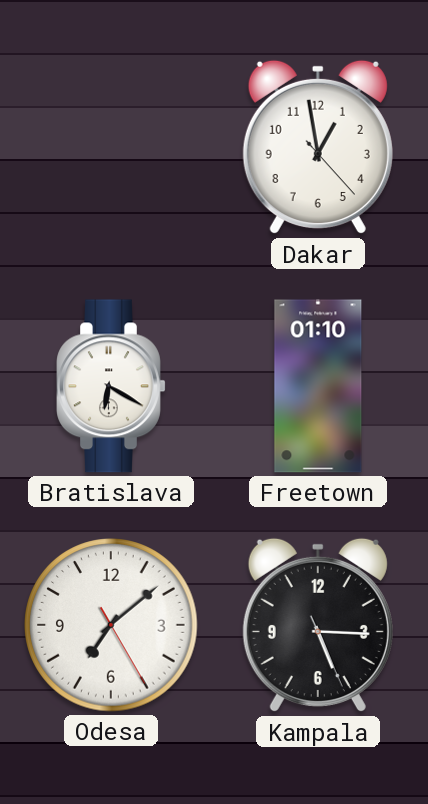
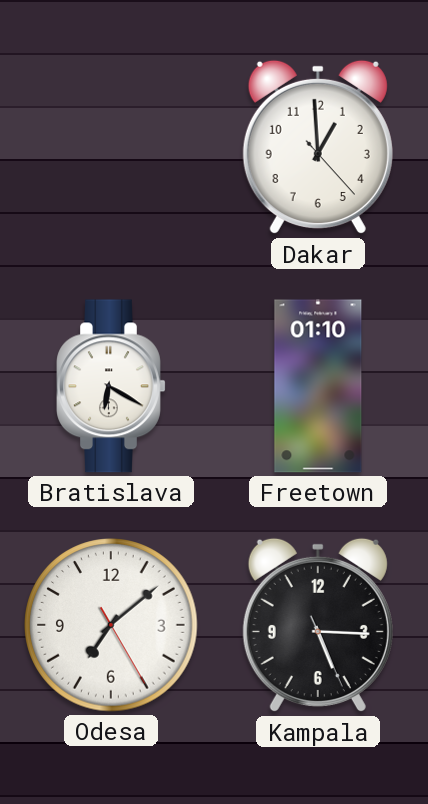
Dakar: 12:58 -> 12:59
